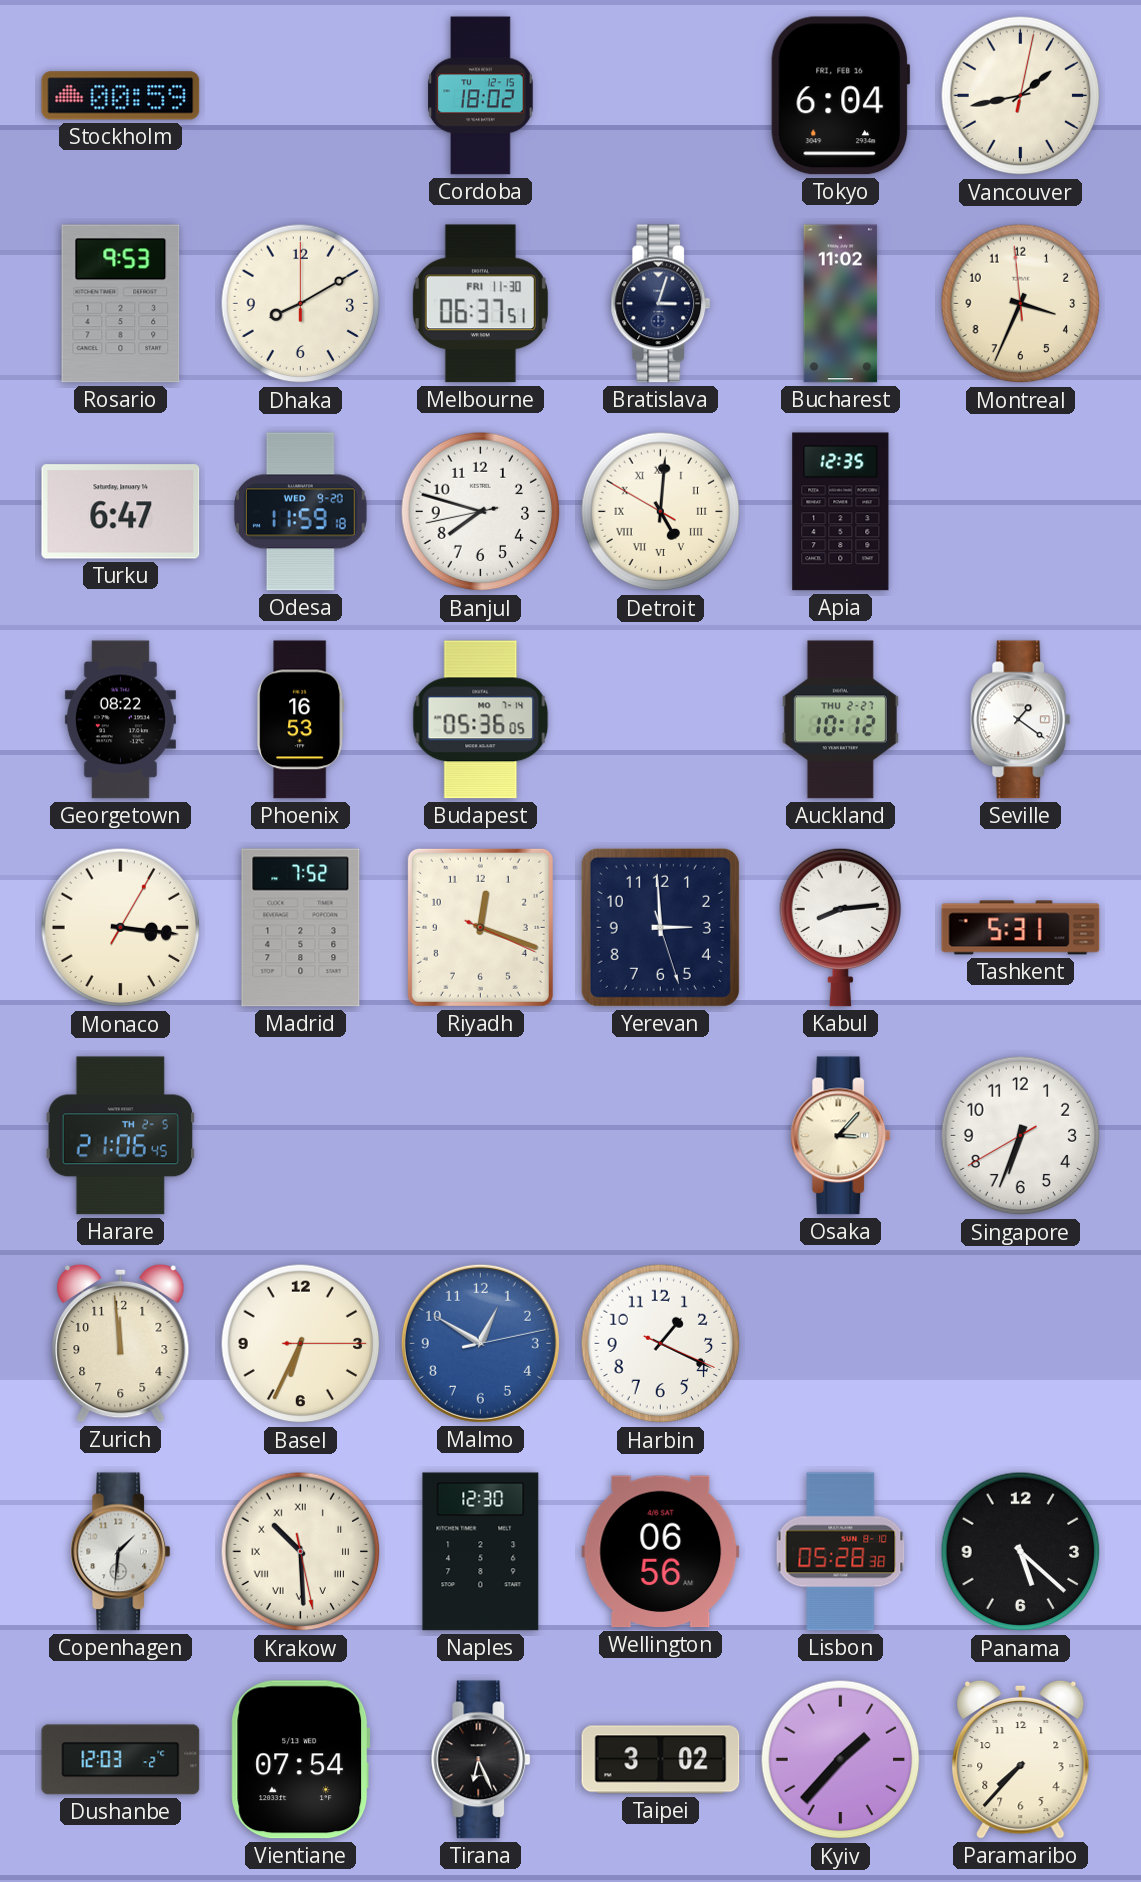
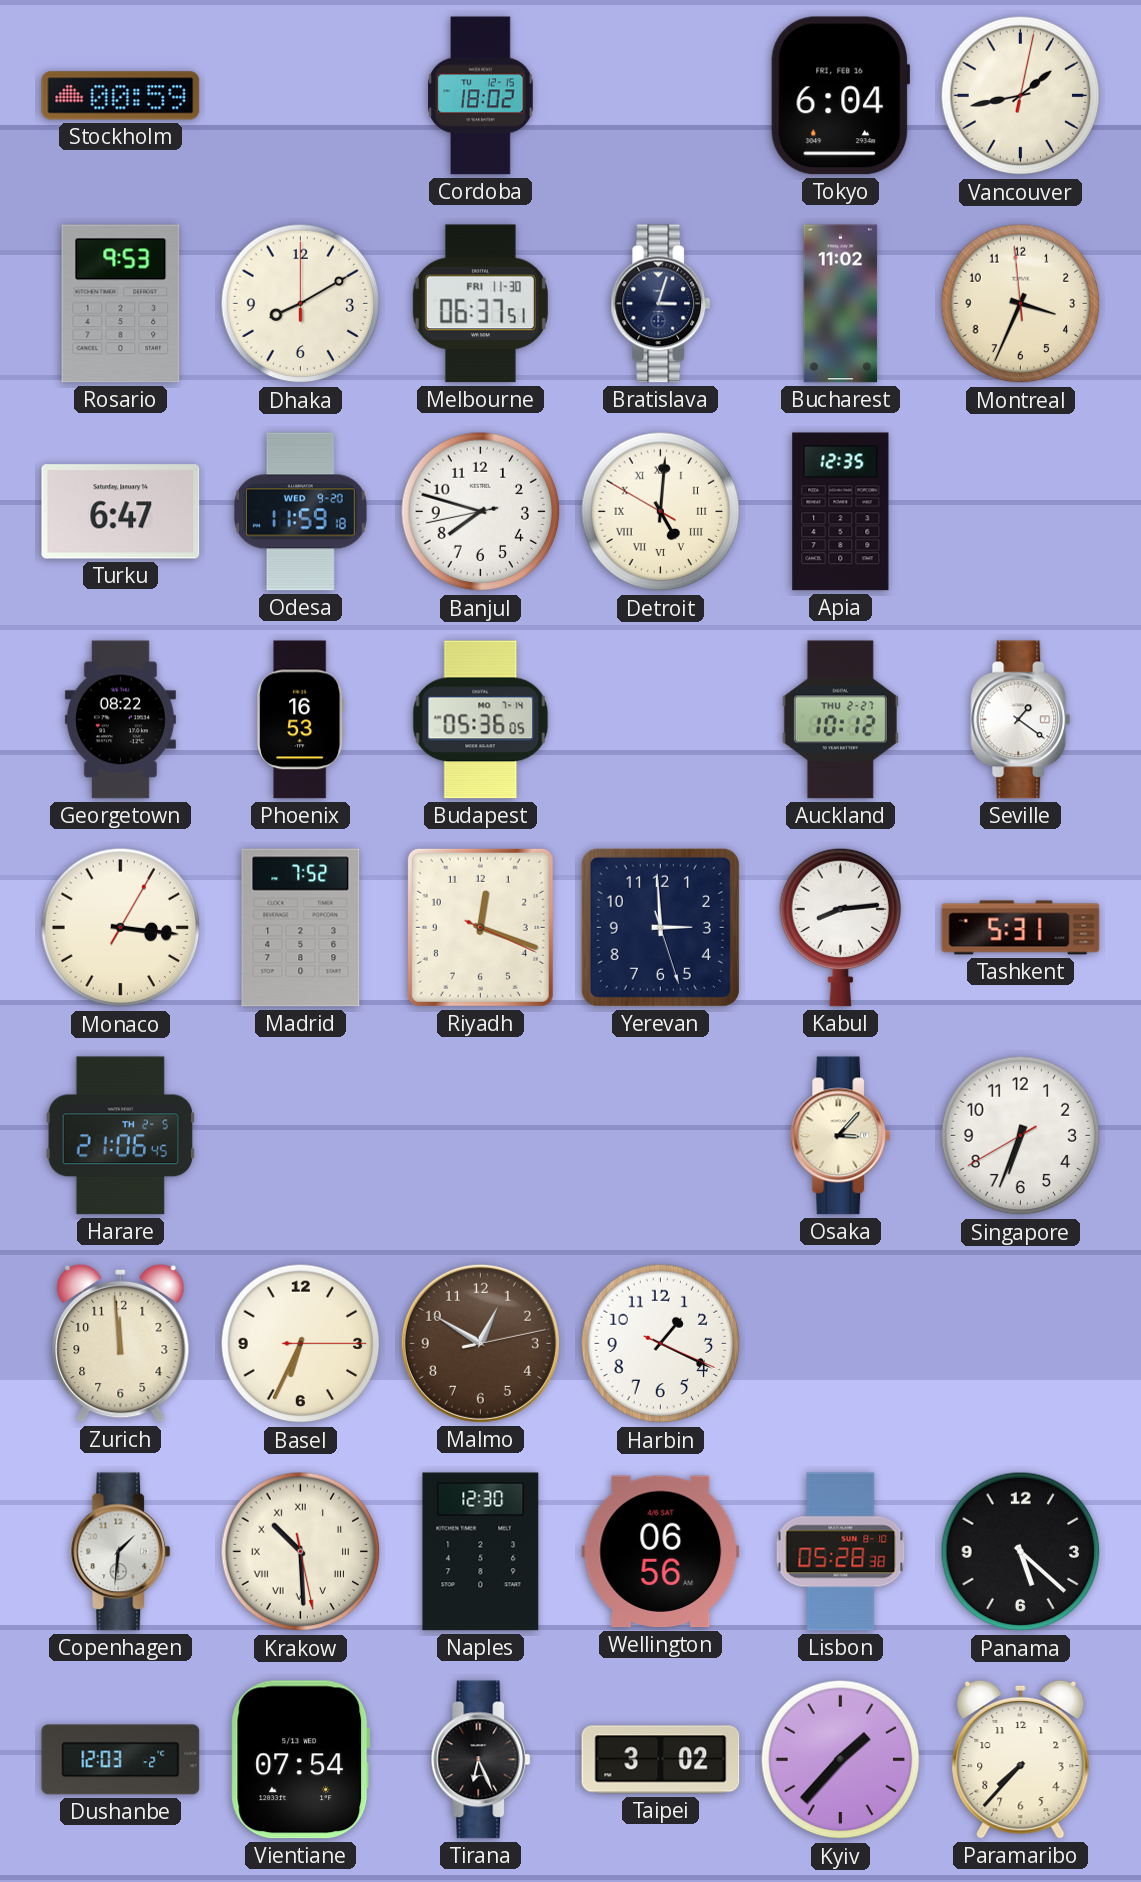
Malmo dial: blue -> brown
